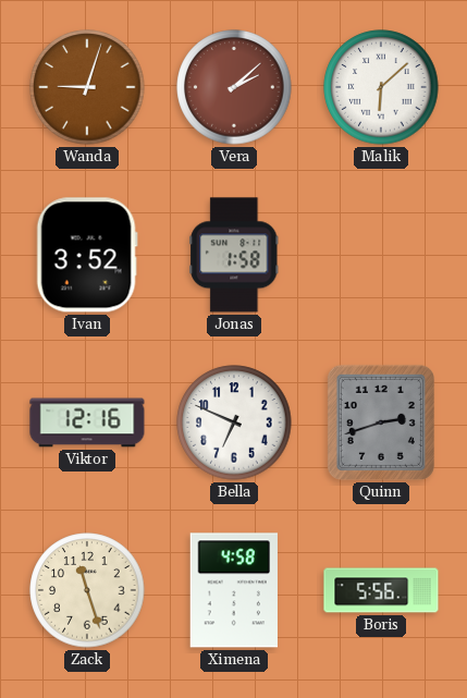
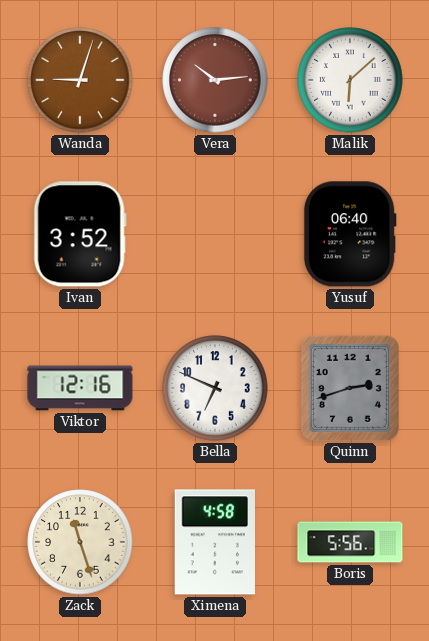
Vera: 2:08 -> 10:14
Jonas: 1:58 -> none
Yusuf: none -> 06:40
